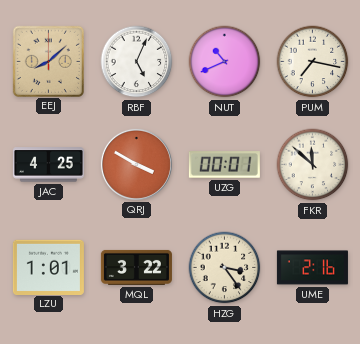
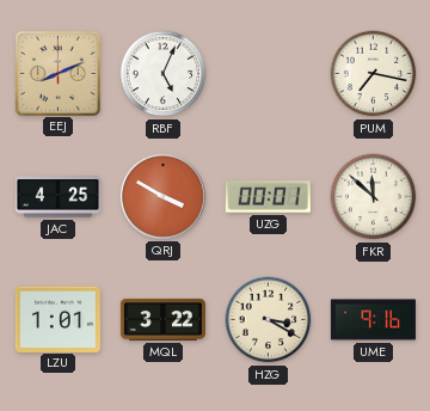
EEJ: 8:08 -> 8:11
NUT: 10:41 -> none
HZG: 3:24 -> 3:20
UME: 2:16 -> 9:16
